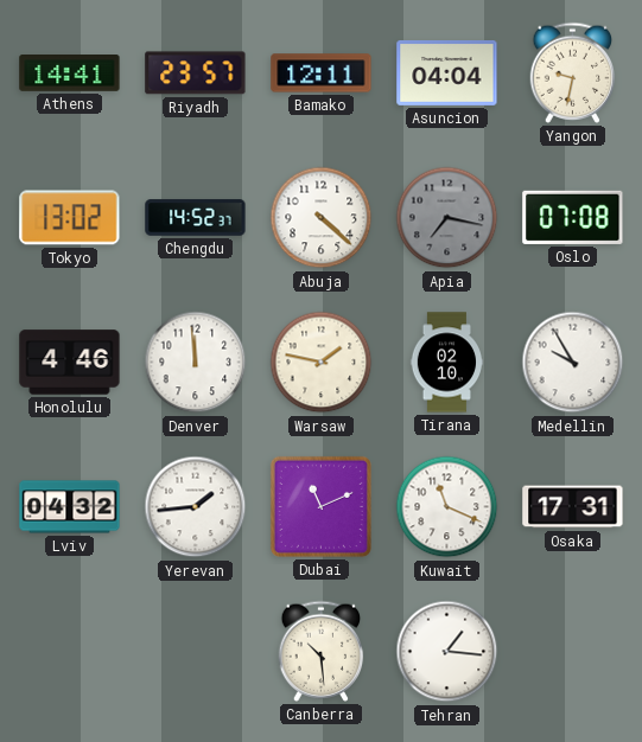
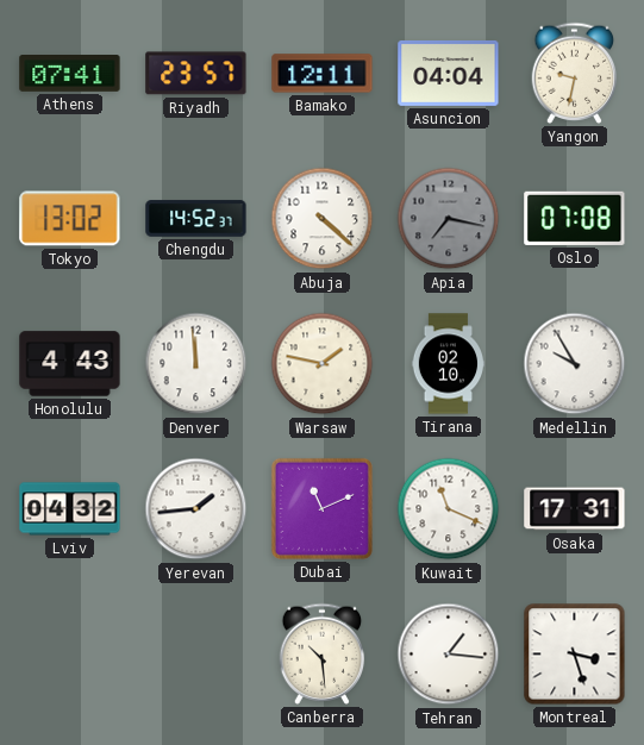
Athens: 14:41 -> 07:41
Honolulu: 4:46 -> 4:43
Montreal: none -> 3:27
